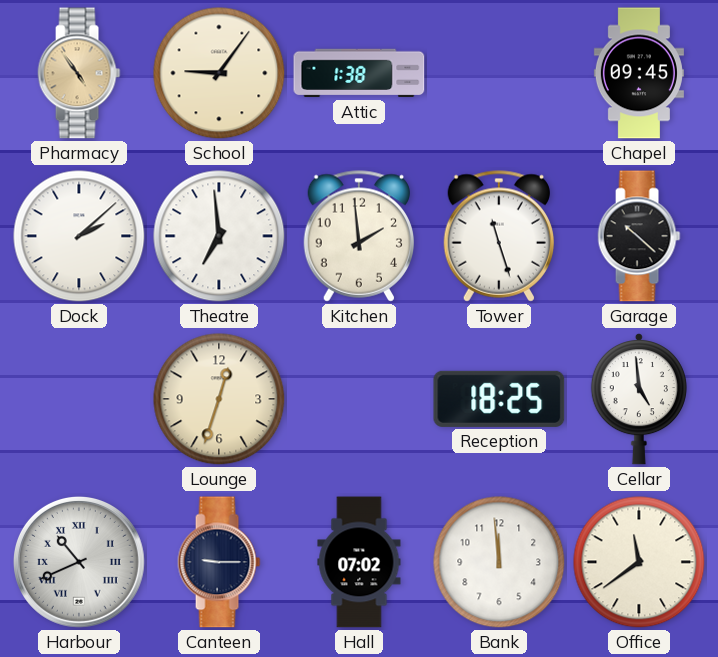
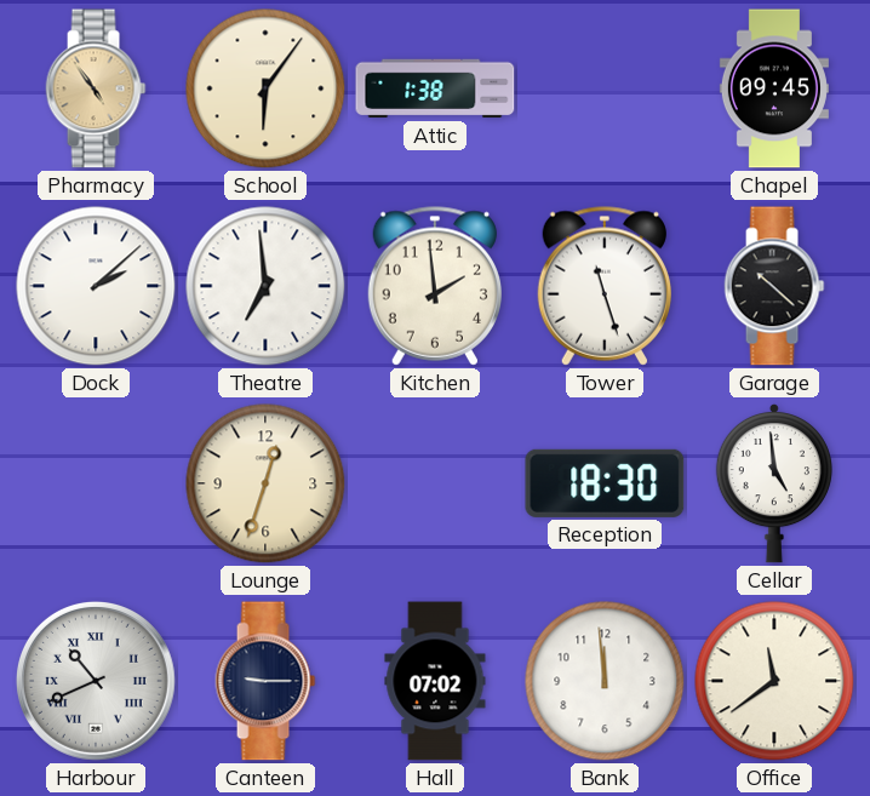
School: 9:06 -> 6:06
Reception: 18:25 -> 18:30
